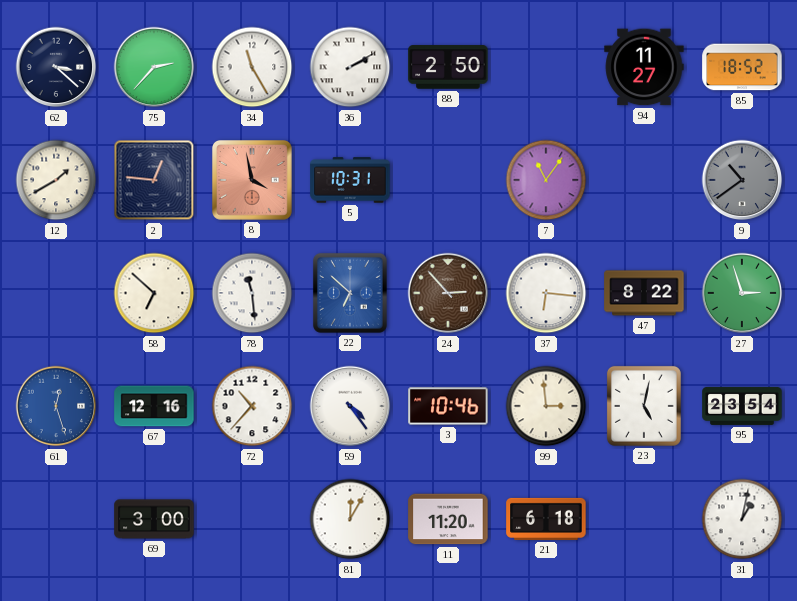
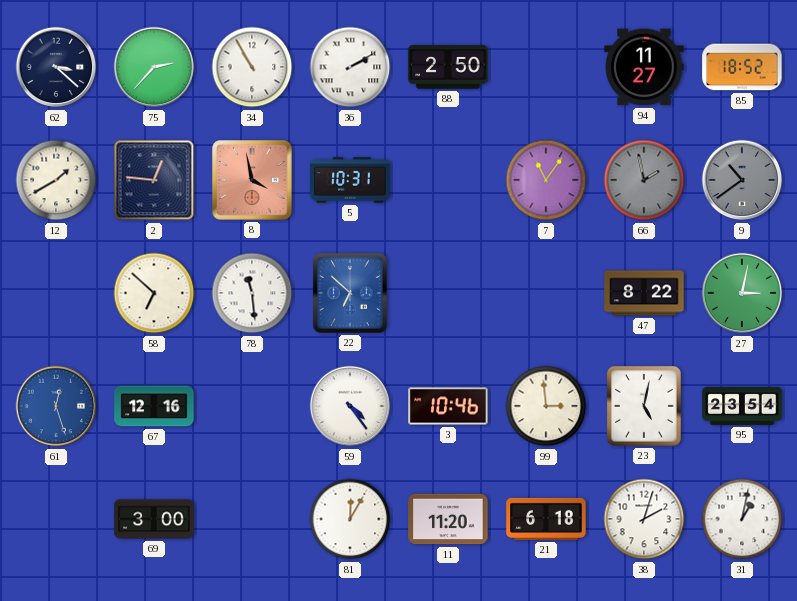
34: 11:25 -> 10:55
66: none -> 1:58
24: 2:53 -> none
37: 6:16 -> none
27: 2:57 -> 3:02
72: 10:37 -> none
38: none -> 2:03
